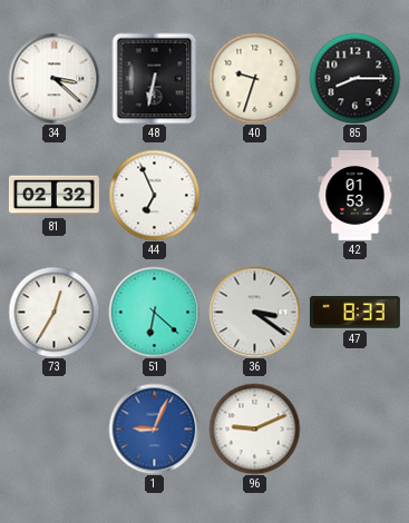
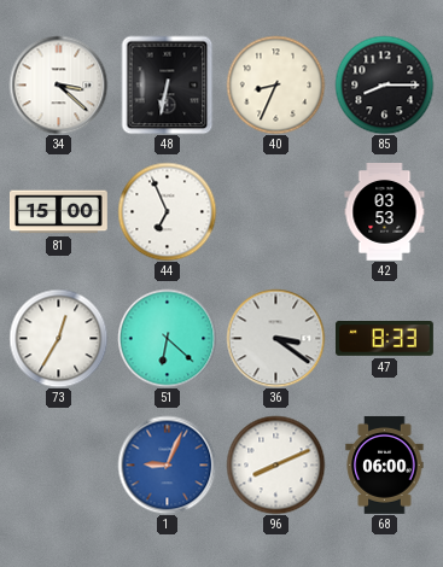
40: 9:33 -> 8:34
81: 02:32 -> 15:00
42: 01:53 -> 03:53
96: 9:11 -> 8:11
68: none -> 06:00
